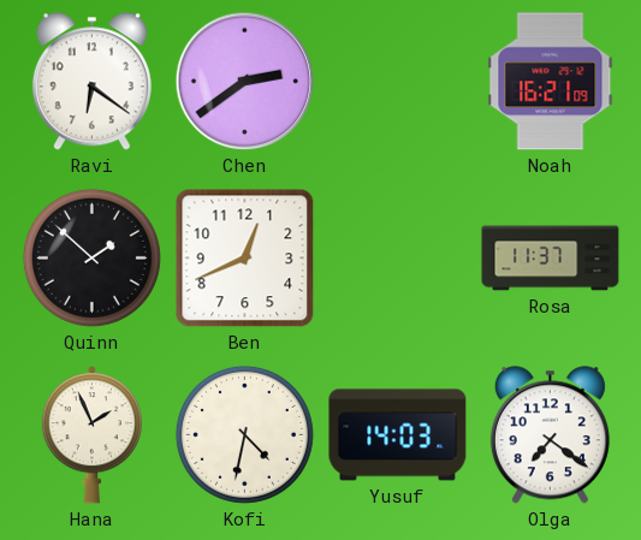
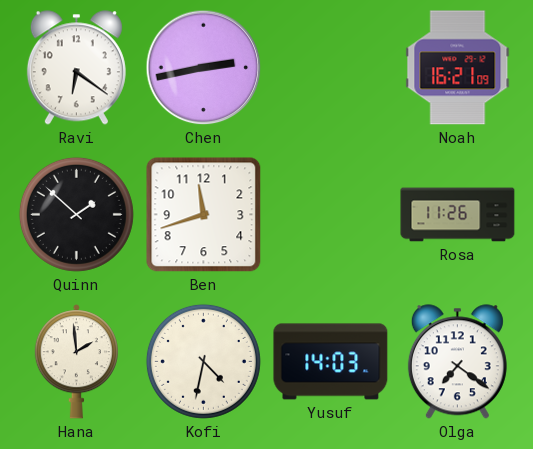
Chen: 2:39 -> 2:43
Ben: 12:41 -> 11:42
Rosa: 11:37 -> 11:26
Hana: 1:56 -> 1:59
